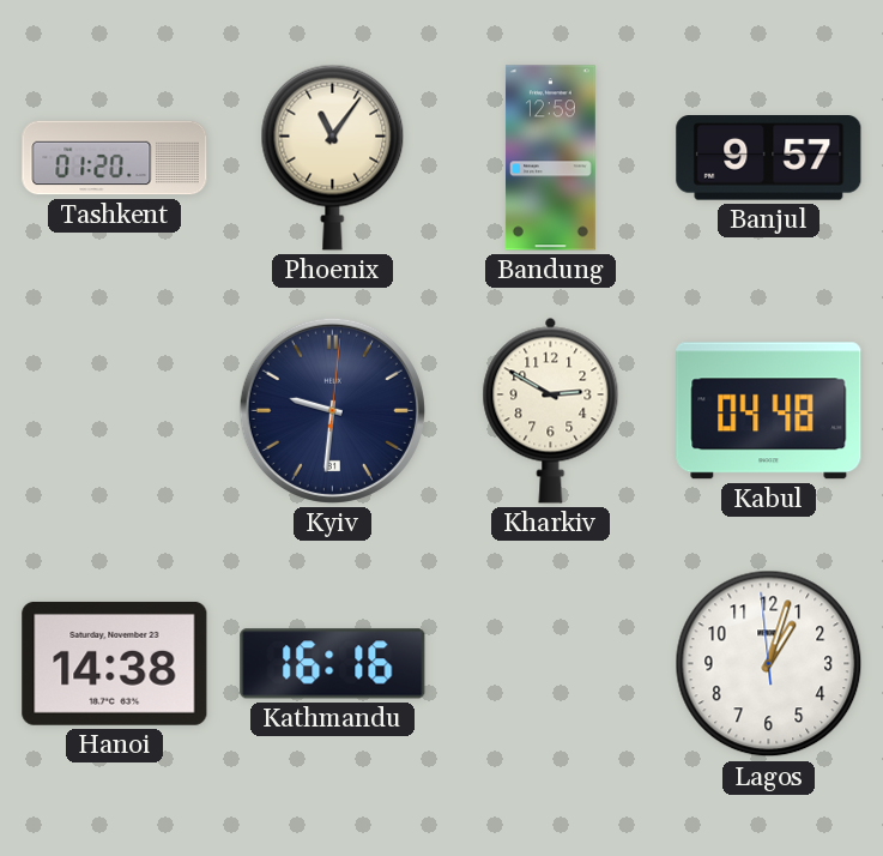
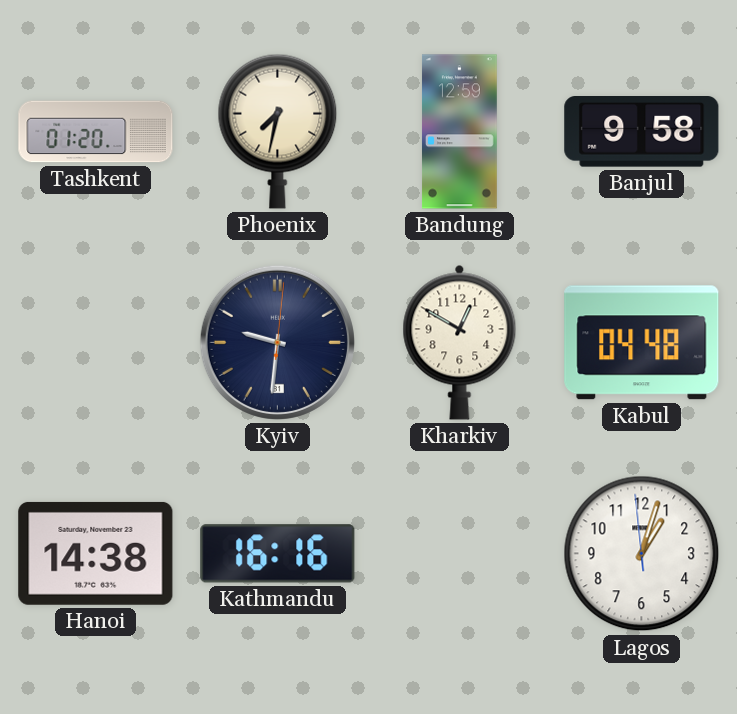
Phoenix: 11:06 -> 7:32
Banjul: 9:57 -> 9:58
Kharkiv: 2:50 -> 12:50
